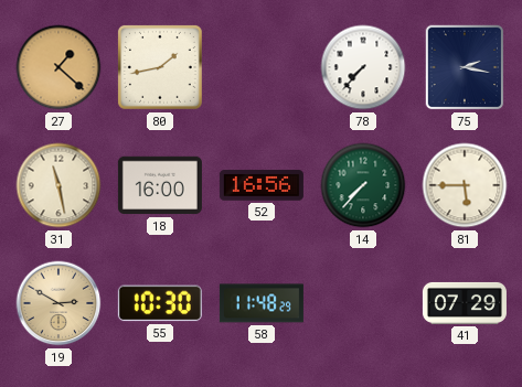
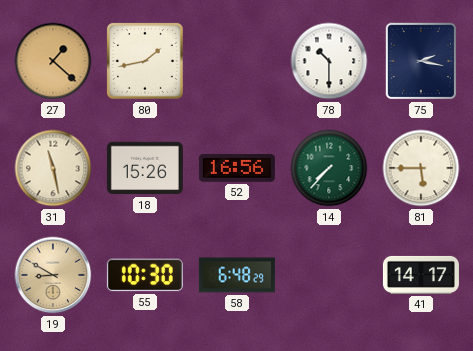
78: 7:37 -> 10:30
18: 16:00 -> 15:26
19: 2:50 -> 8:50
58: 11:48 -> 6:48
41: 07:29 -> 14:17
